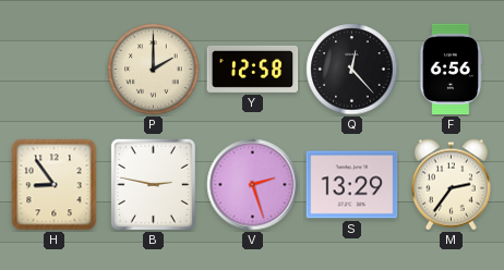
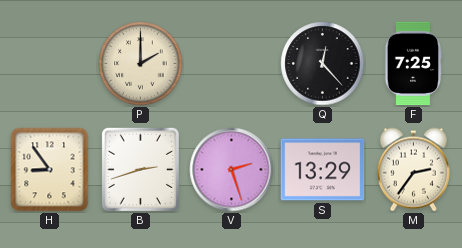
Y: 12:58 -> none
F: 6:56 -> 7:25
B: 2:47 -> 2:42
